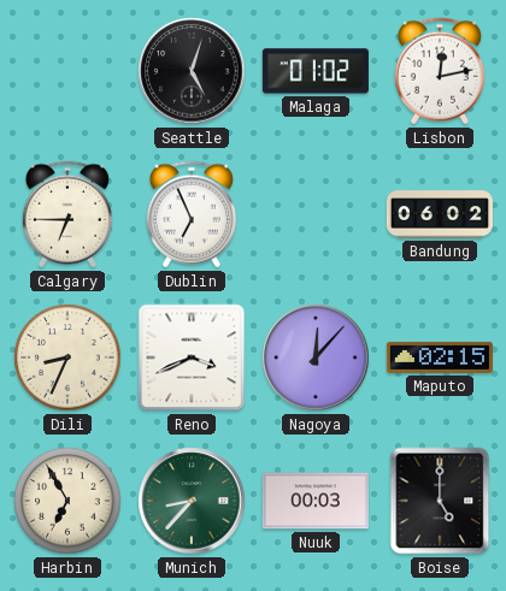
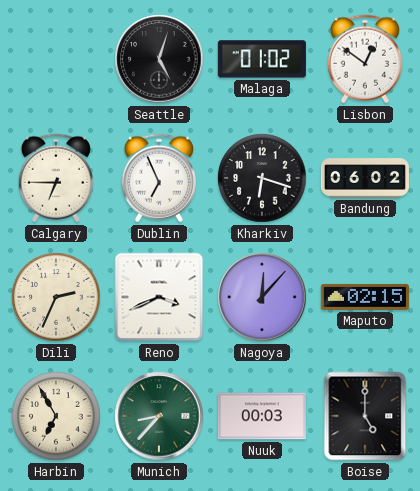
Lisbon: 12:13 -> 12:51
Kharkiv: none -> 6:18
Dili: 8:34 -> 2:34
